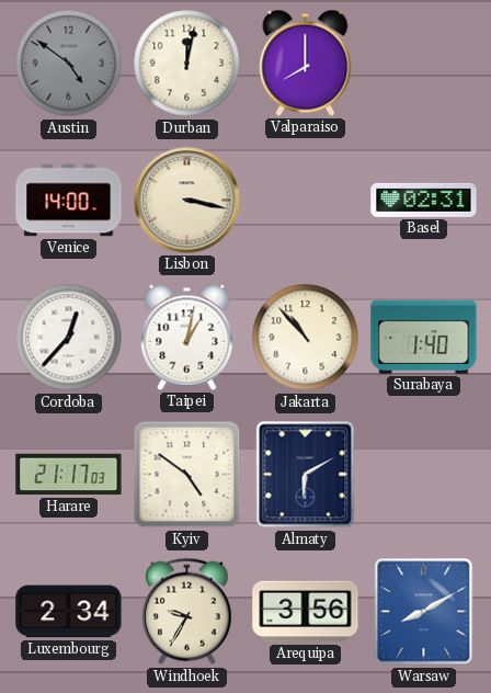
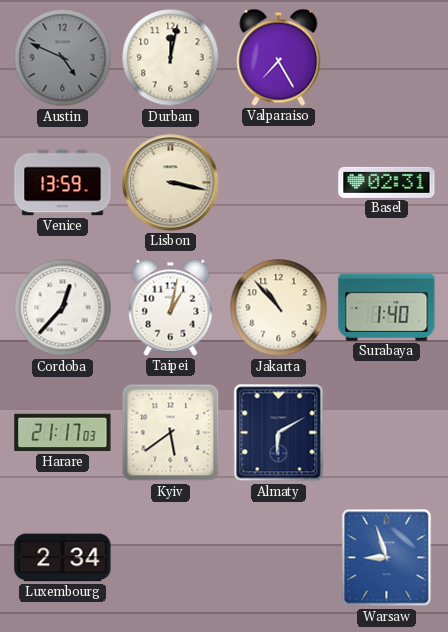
Austin: 4:51 -> 4:49
Valparaiso: 8:00 -> 7:25
Venice: 14:00 -> 13:59
Kyiv: 4:51 -> 5:39
Windhoek: 9:35 -> none
Arequipa: 3:56 -> none
Warsaw: 8:10 -> 8:57
